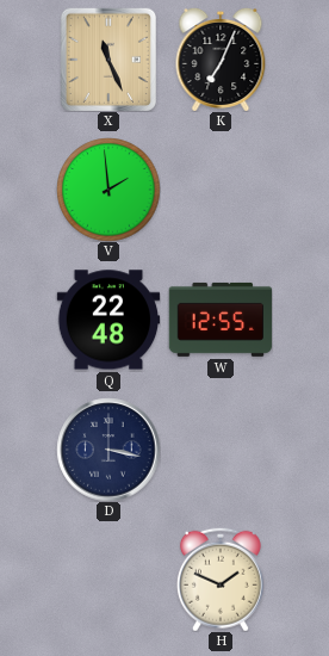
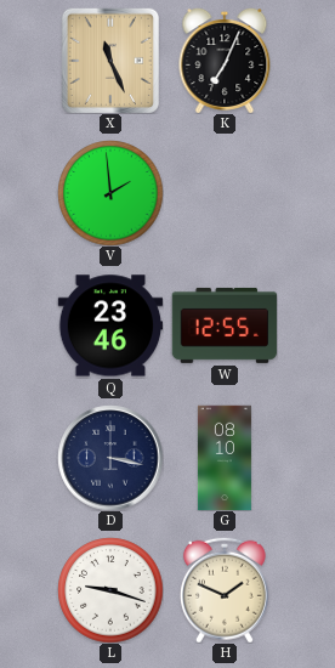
Q: 22:48 -> 23:46
G: none -> 08:10
L: none -> 9:18
